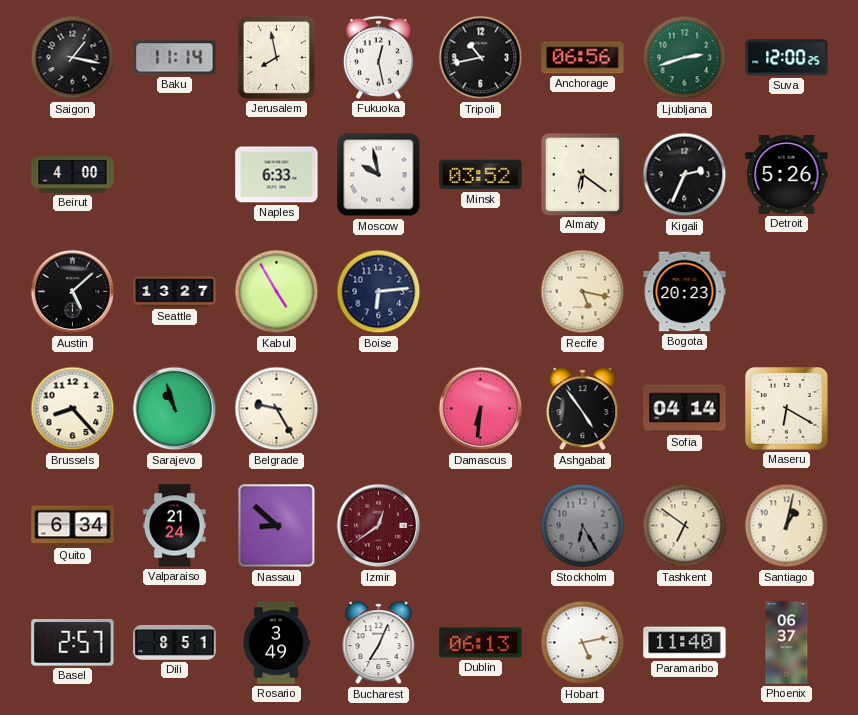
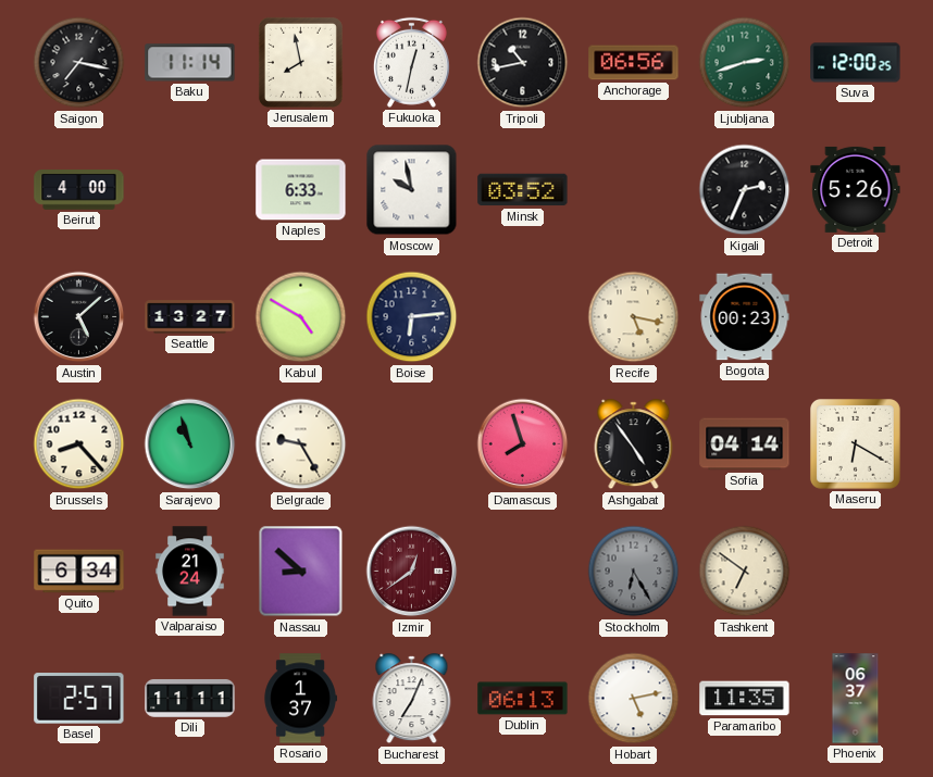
Saigon: 1:17 -> 7:17
Fukuoka: 12:28 -> 12:32
Almaty: 6:21 -> none
Kabul: 4:55 -> 4:50
Bogota: 20:23 -> 00:23
Damascus: 6:31 -> 7:57
Santiago: 1:02 -> none
Dili: 8:51 -> 11:11
Rosario: 3:49 -> 1:37
Paramaribo: 11:40 -> 11:35
